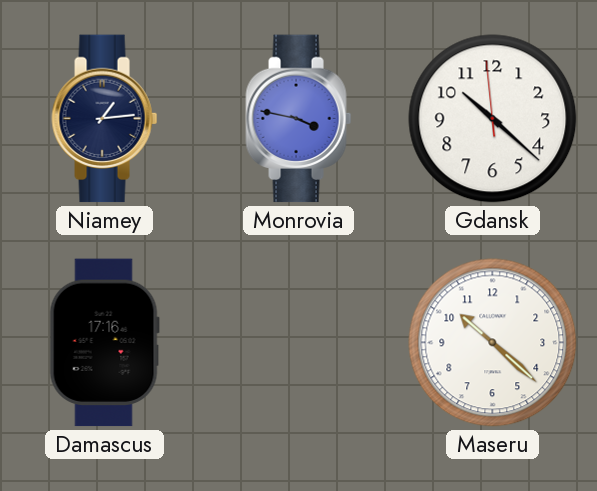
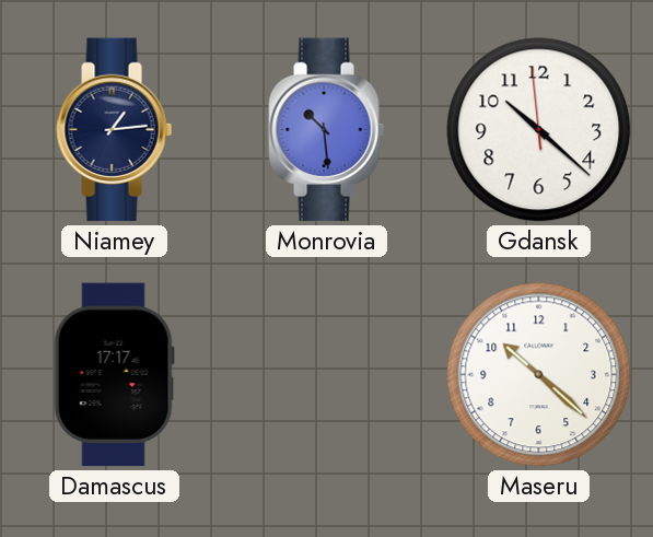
Monrovia: 3:47 -> 10:29
Damascus: 17:16 -> 17:17
